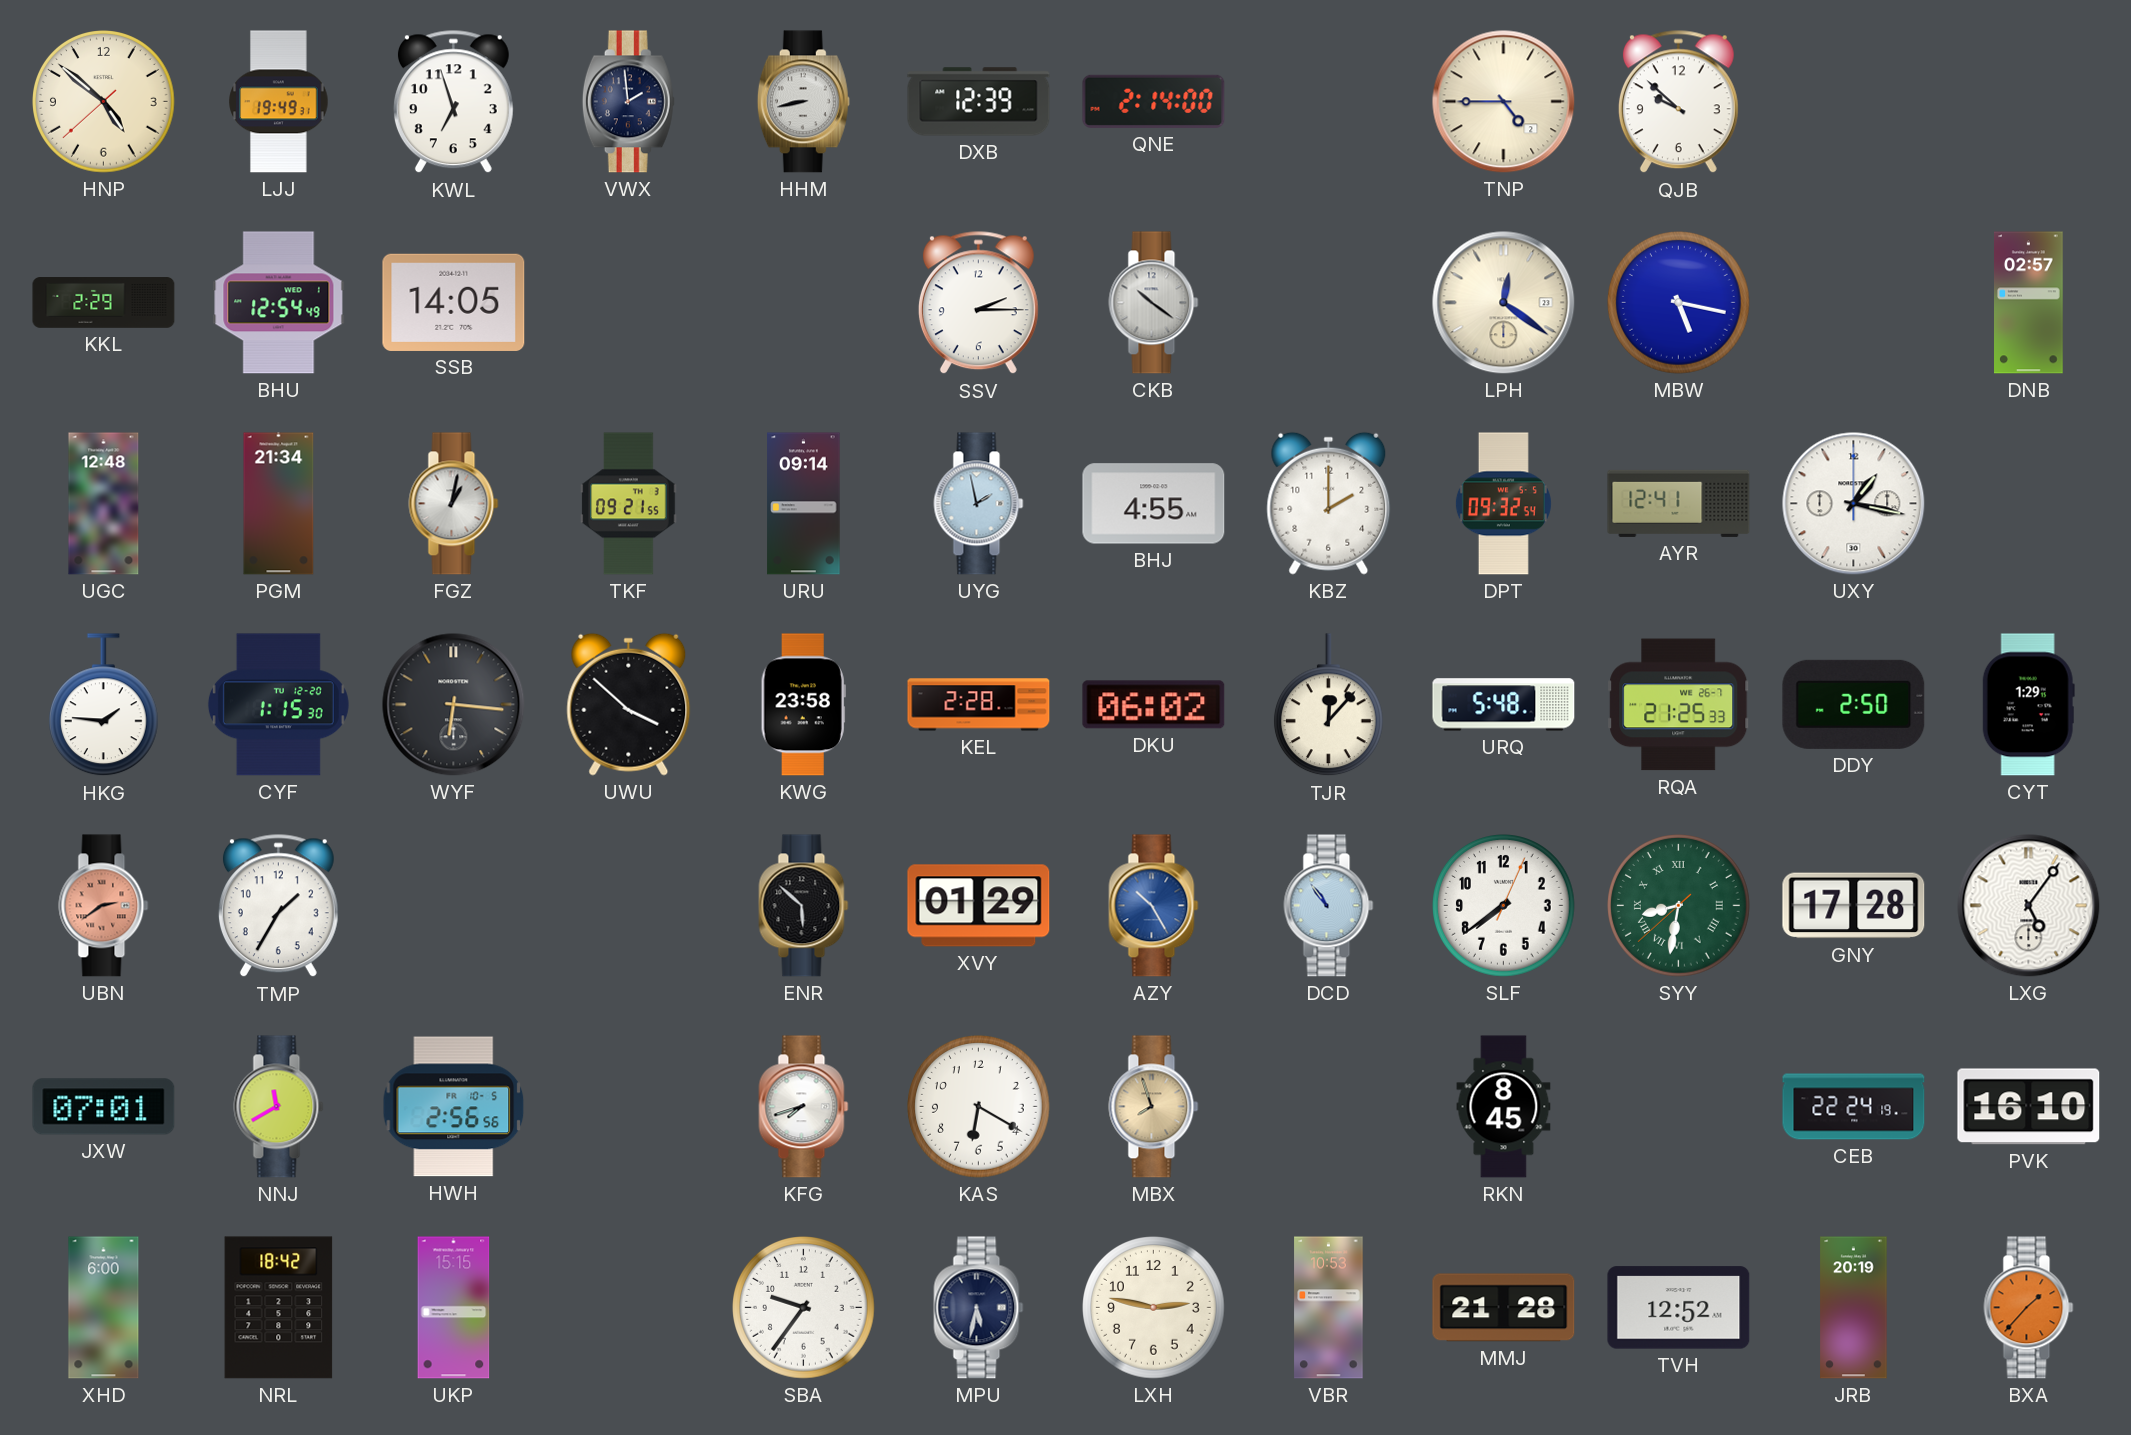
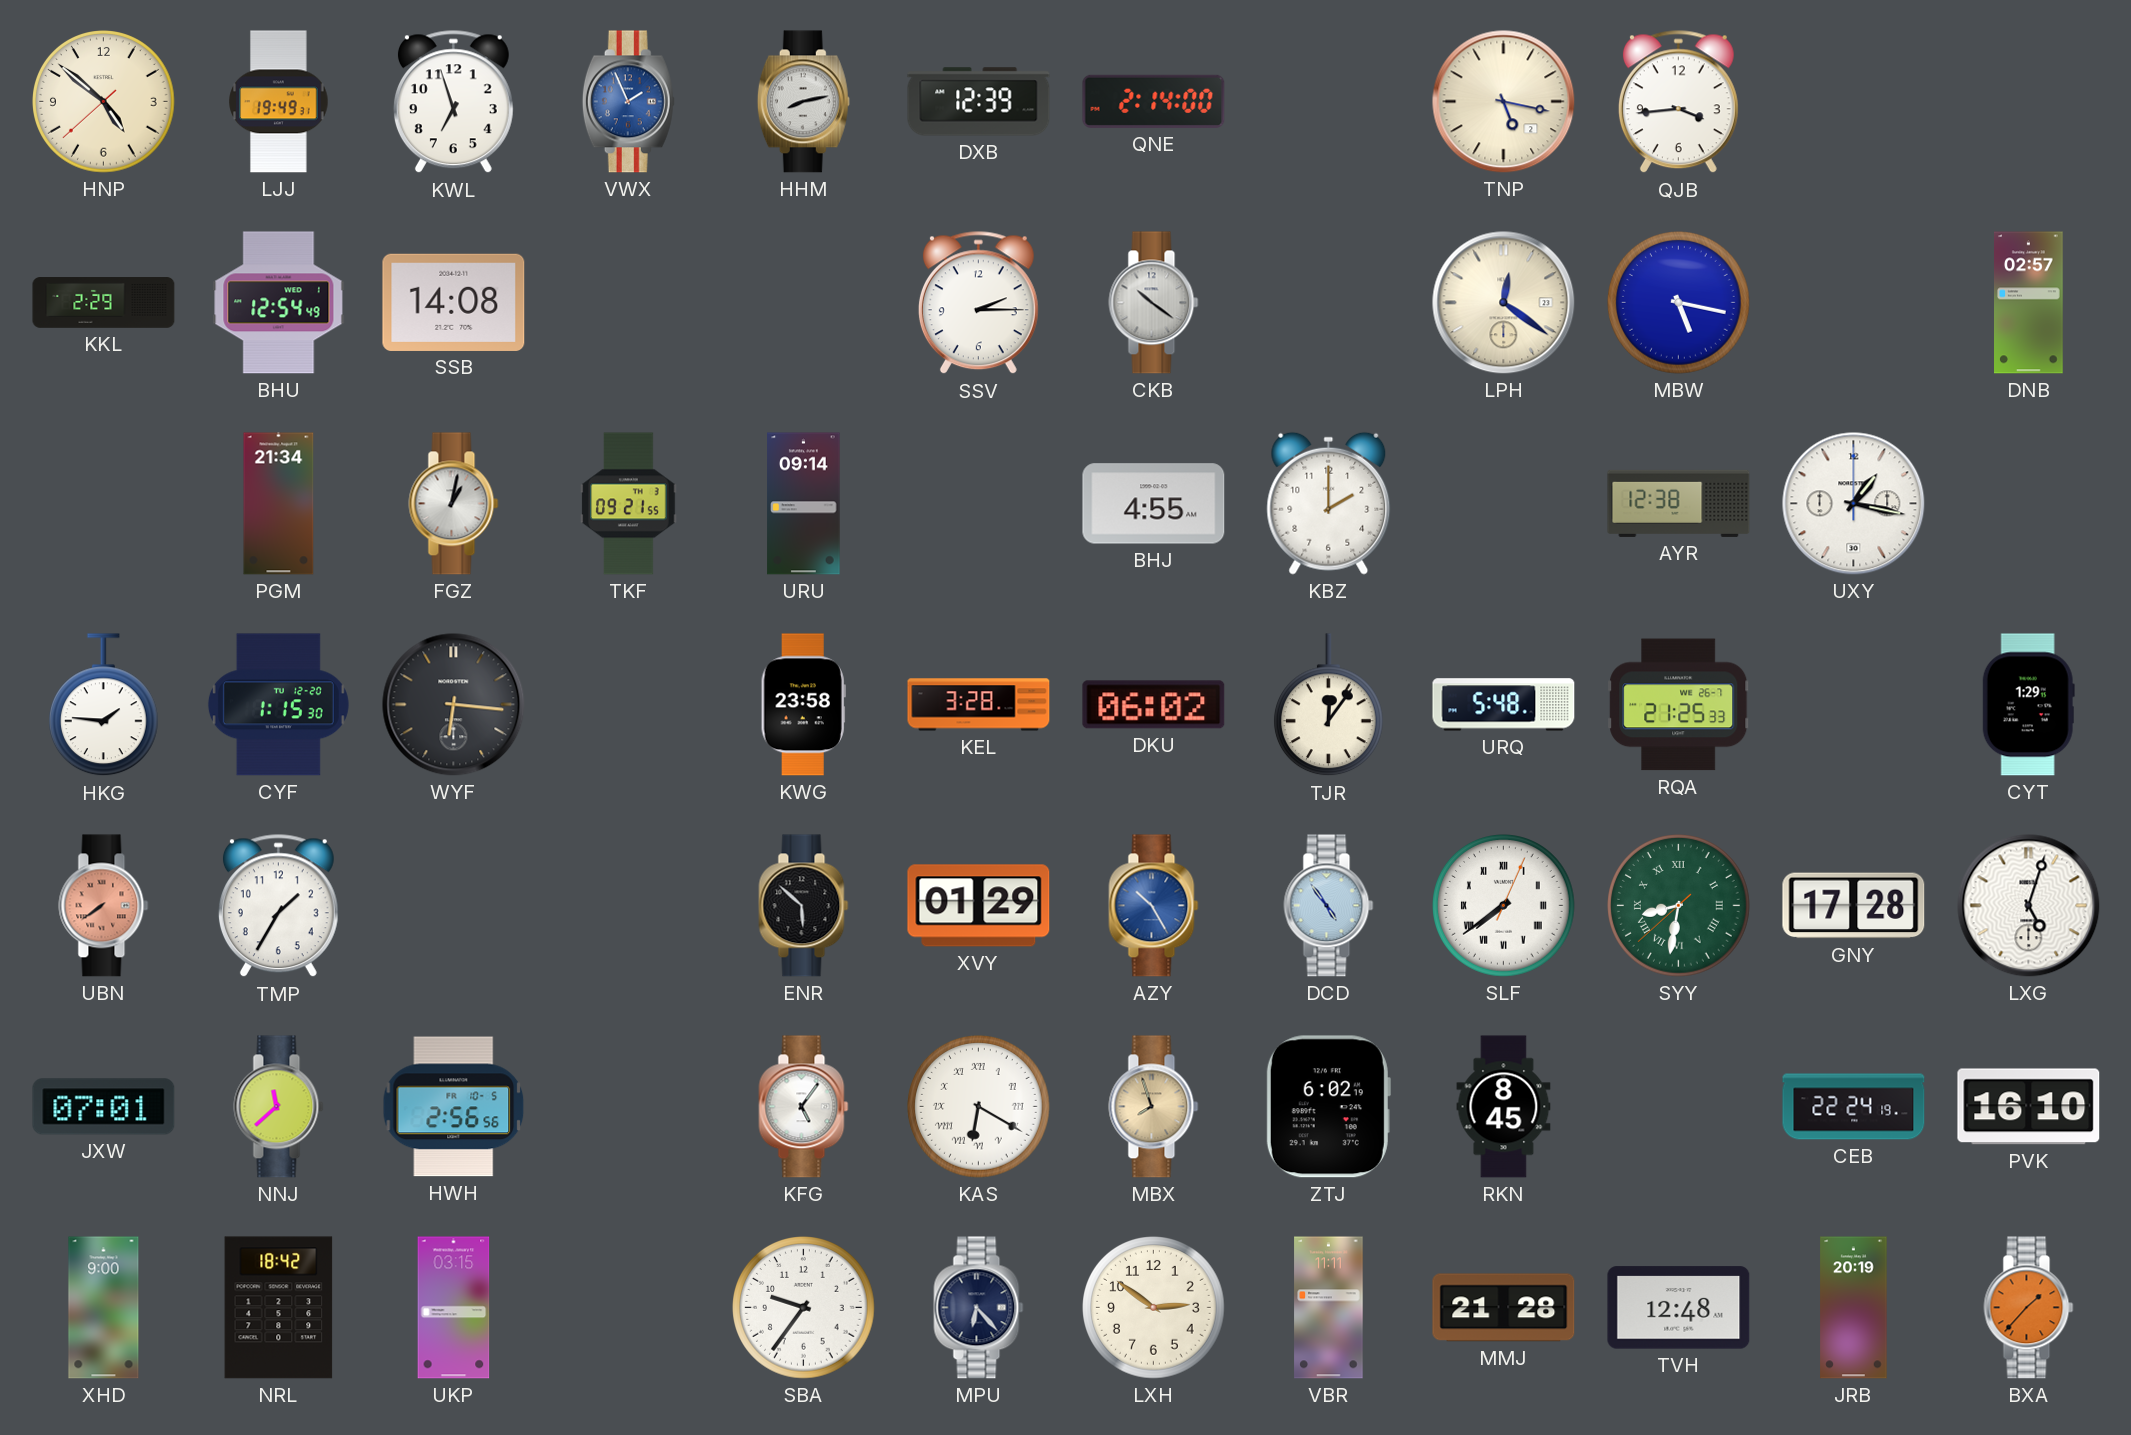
VWX: 1:59 -> 1:56
VWX dial: navy -> blue
HHM: 8:43 -> 8:13
TNP: 4:45 -> 5:17
QJB: 9:52 -> 3:44
SSB: 14:05 -> 14:08
UGC: 12:48 -> none
UYG: 1:58 -> none
DPT: 09:32 -> none
AYR: 12:41 -> 12:38
UWU: 3:52 -> none
KEL: 2:28 -> 3:28
TJR: 12:07 -> 12:06
DDY: 2:50 -> none
UBN: 2:39 -> 7:39
DCD: 10:54 -> 4:54
SLF numerals: Arabic -> Roman
LXG: 5:06 -> 5:03
NNJ: 11:40 -> 11:38
KFG: 7:42 -> 5:06
KAS numerals: Arabic -> Roman
ZTJ: none -> 6:02
XHD: 6:00 -> 9:00
UKP: 15:15 -> 03:15
MPU: 5:32 -> 6:23
LXH: 2:47 -> 2:51
VBR: 10:53 -> 11:11
TVH: 12:52 -> 12:48
